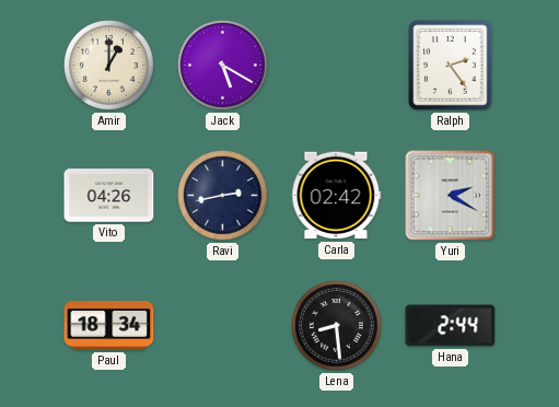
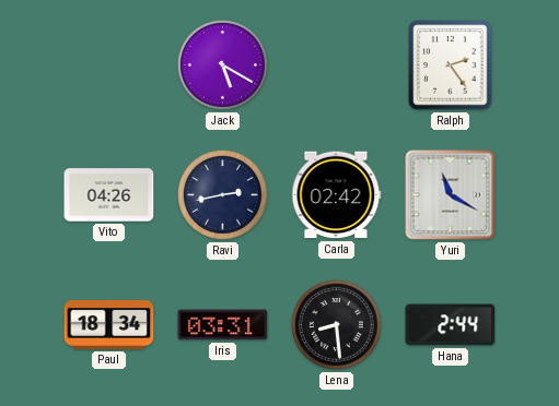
Amir: 1:00 -> none
Yuri: 2:20 -> 11:20
Iris: none -> 03:31
